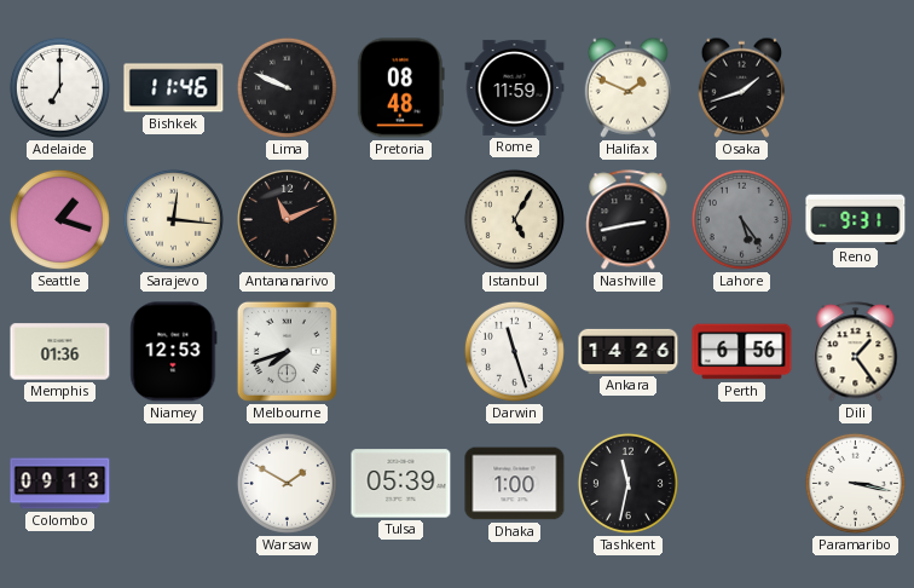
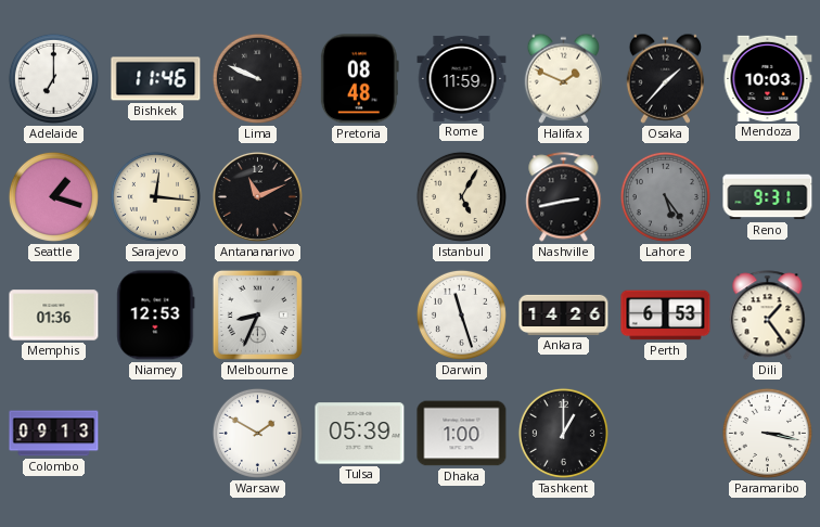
Osaka: 1:42 -> 1:37
Mendoza: none -> 10:03
Melbourne: 7:42 -> 8:34
Perth: 6:56 -> 6:53
Tashkent: 11:32 -> 1:00
